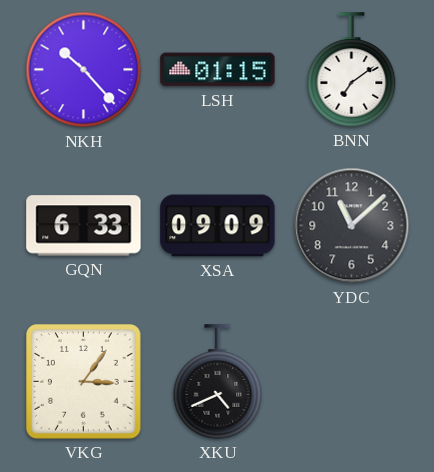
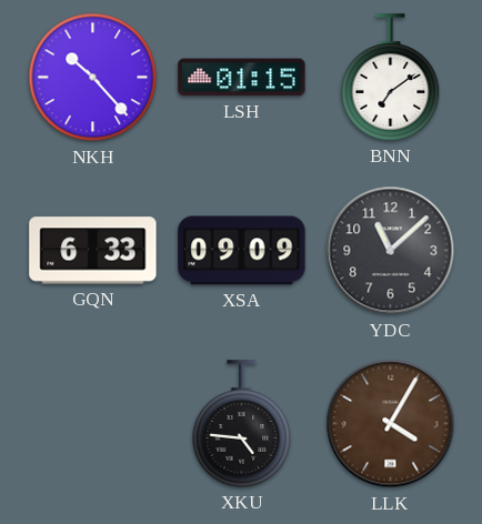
VKG: 3:06 -> none
XKU: 4:41 -> 4:46
LLK: none -> 4:05
